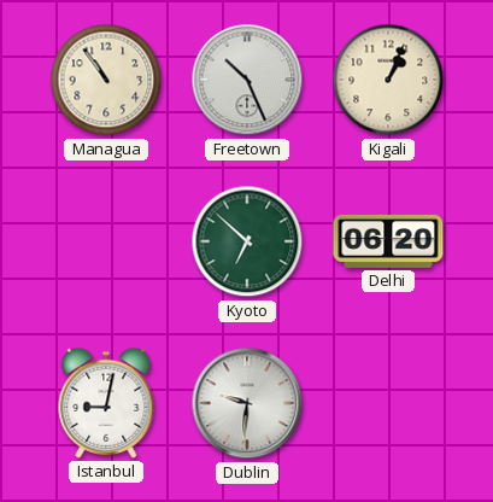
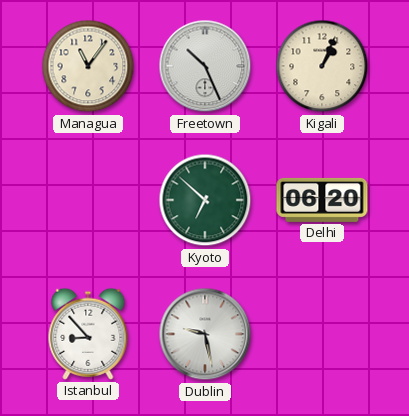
Managua: 10:54 -> 11:06
Istanbul: 9:02 -> 8:53
Dublin: 9:31 -> 9:28
